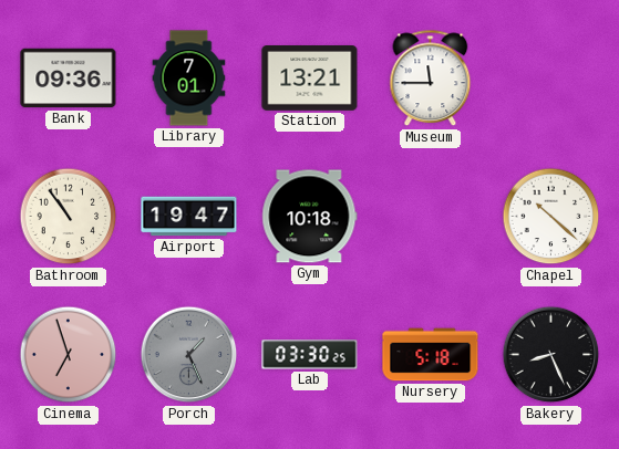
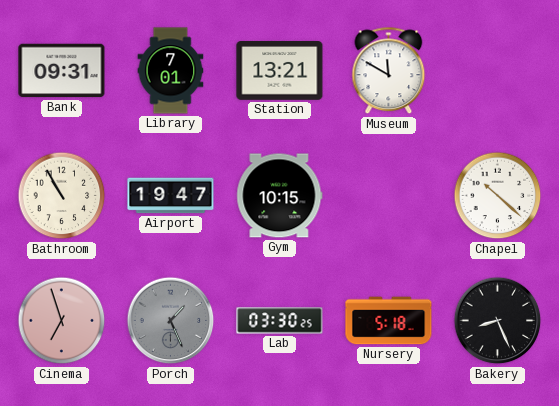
Bank: 09:36 -> 09:31
Museum: 11:45 -> 11:50
Bathroom: 10:54 -> 10:55
Gym: 10:18 -> 10:15
